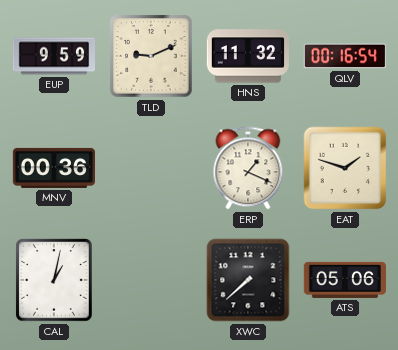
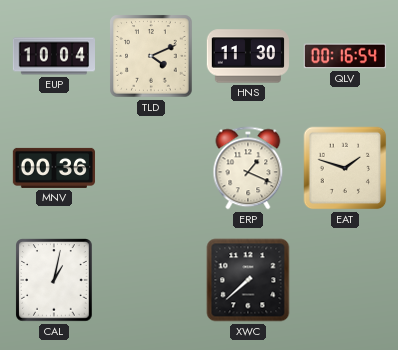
EUP: 9:59 -> 10:04
TLD: 9:11 -> 4:11
HNS: 11:32 -> 11:30
ATS: 05:06 -> none
